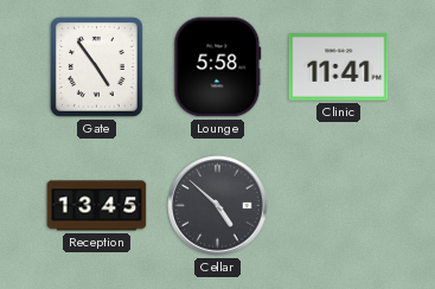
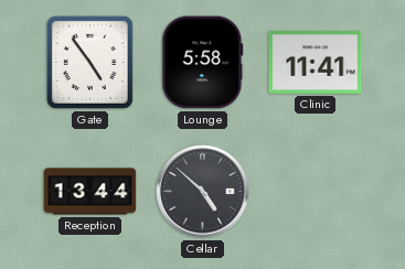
Reception: 13:45 -> 13:44
